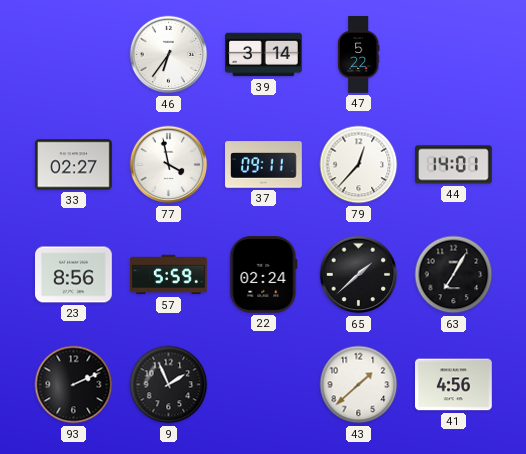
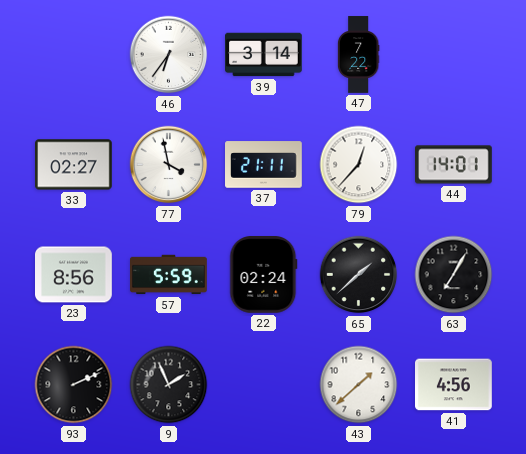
47: 5:22 -> 7:22
37: 09:11 -> 21:11
